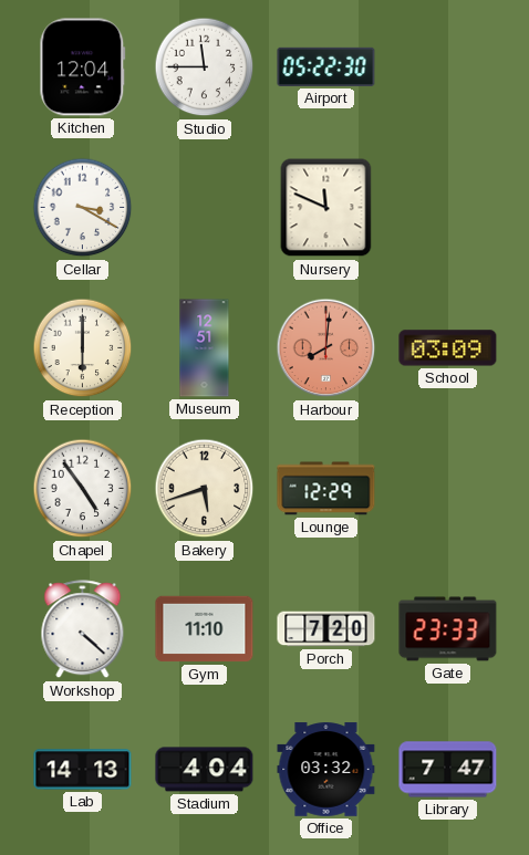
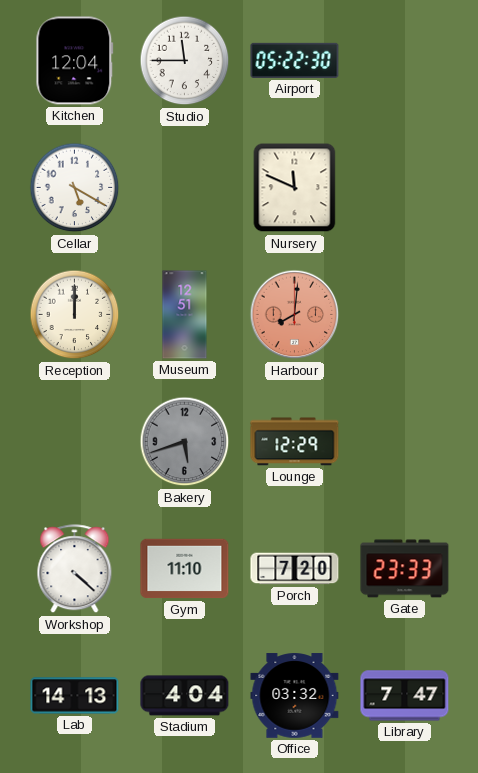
Cellar: 3:20 -> 5:20
Reception: 6:00 -> 12:00
School: 03:09 -> none
Chapel: 4:54 -> none
Bakery dial: cream -> grey
